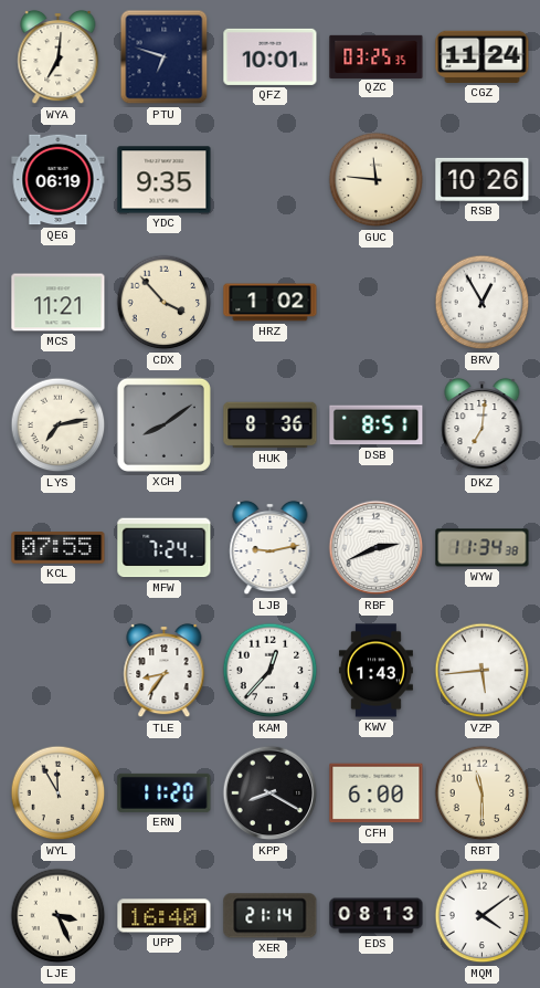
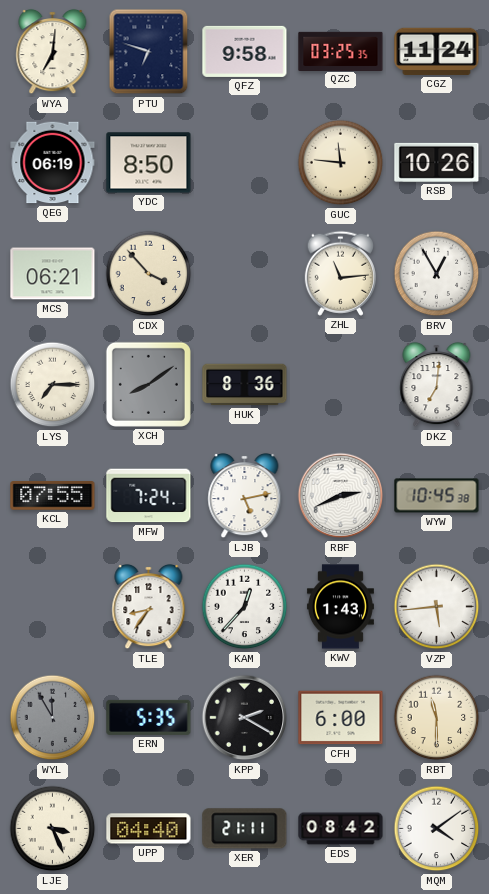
QFZ: 10:01 -> 9:58
YDC: 9:35 -> 8:50
MCS: 11:21 -> 06:21
HRZ: 1:02 -> none
ZHL: none -> 11:14
LYS: 7:13 -> 7:15
DSB: 8:51 -> none
LJB: 9:13 -> 5:13
WYW: 11:34 -> 10:45
WYL dial: cream -> grey
ERN: 11:20 -> 5:35
KPP: 8:20 -> 2:20
UPP: 16:40 -> 04:40
XER: 21:14 -> 21:11
EDS: 08:13 -> 08:42
